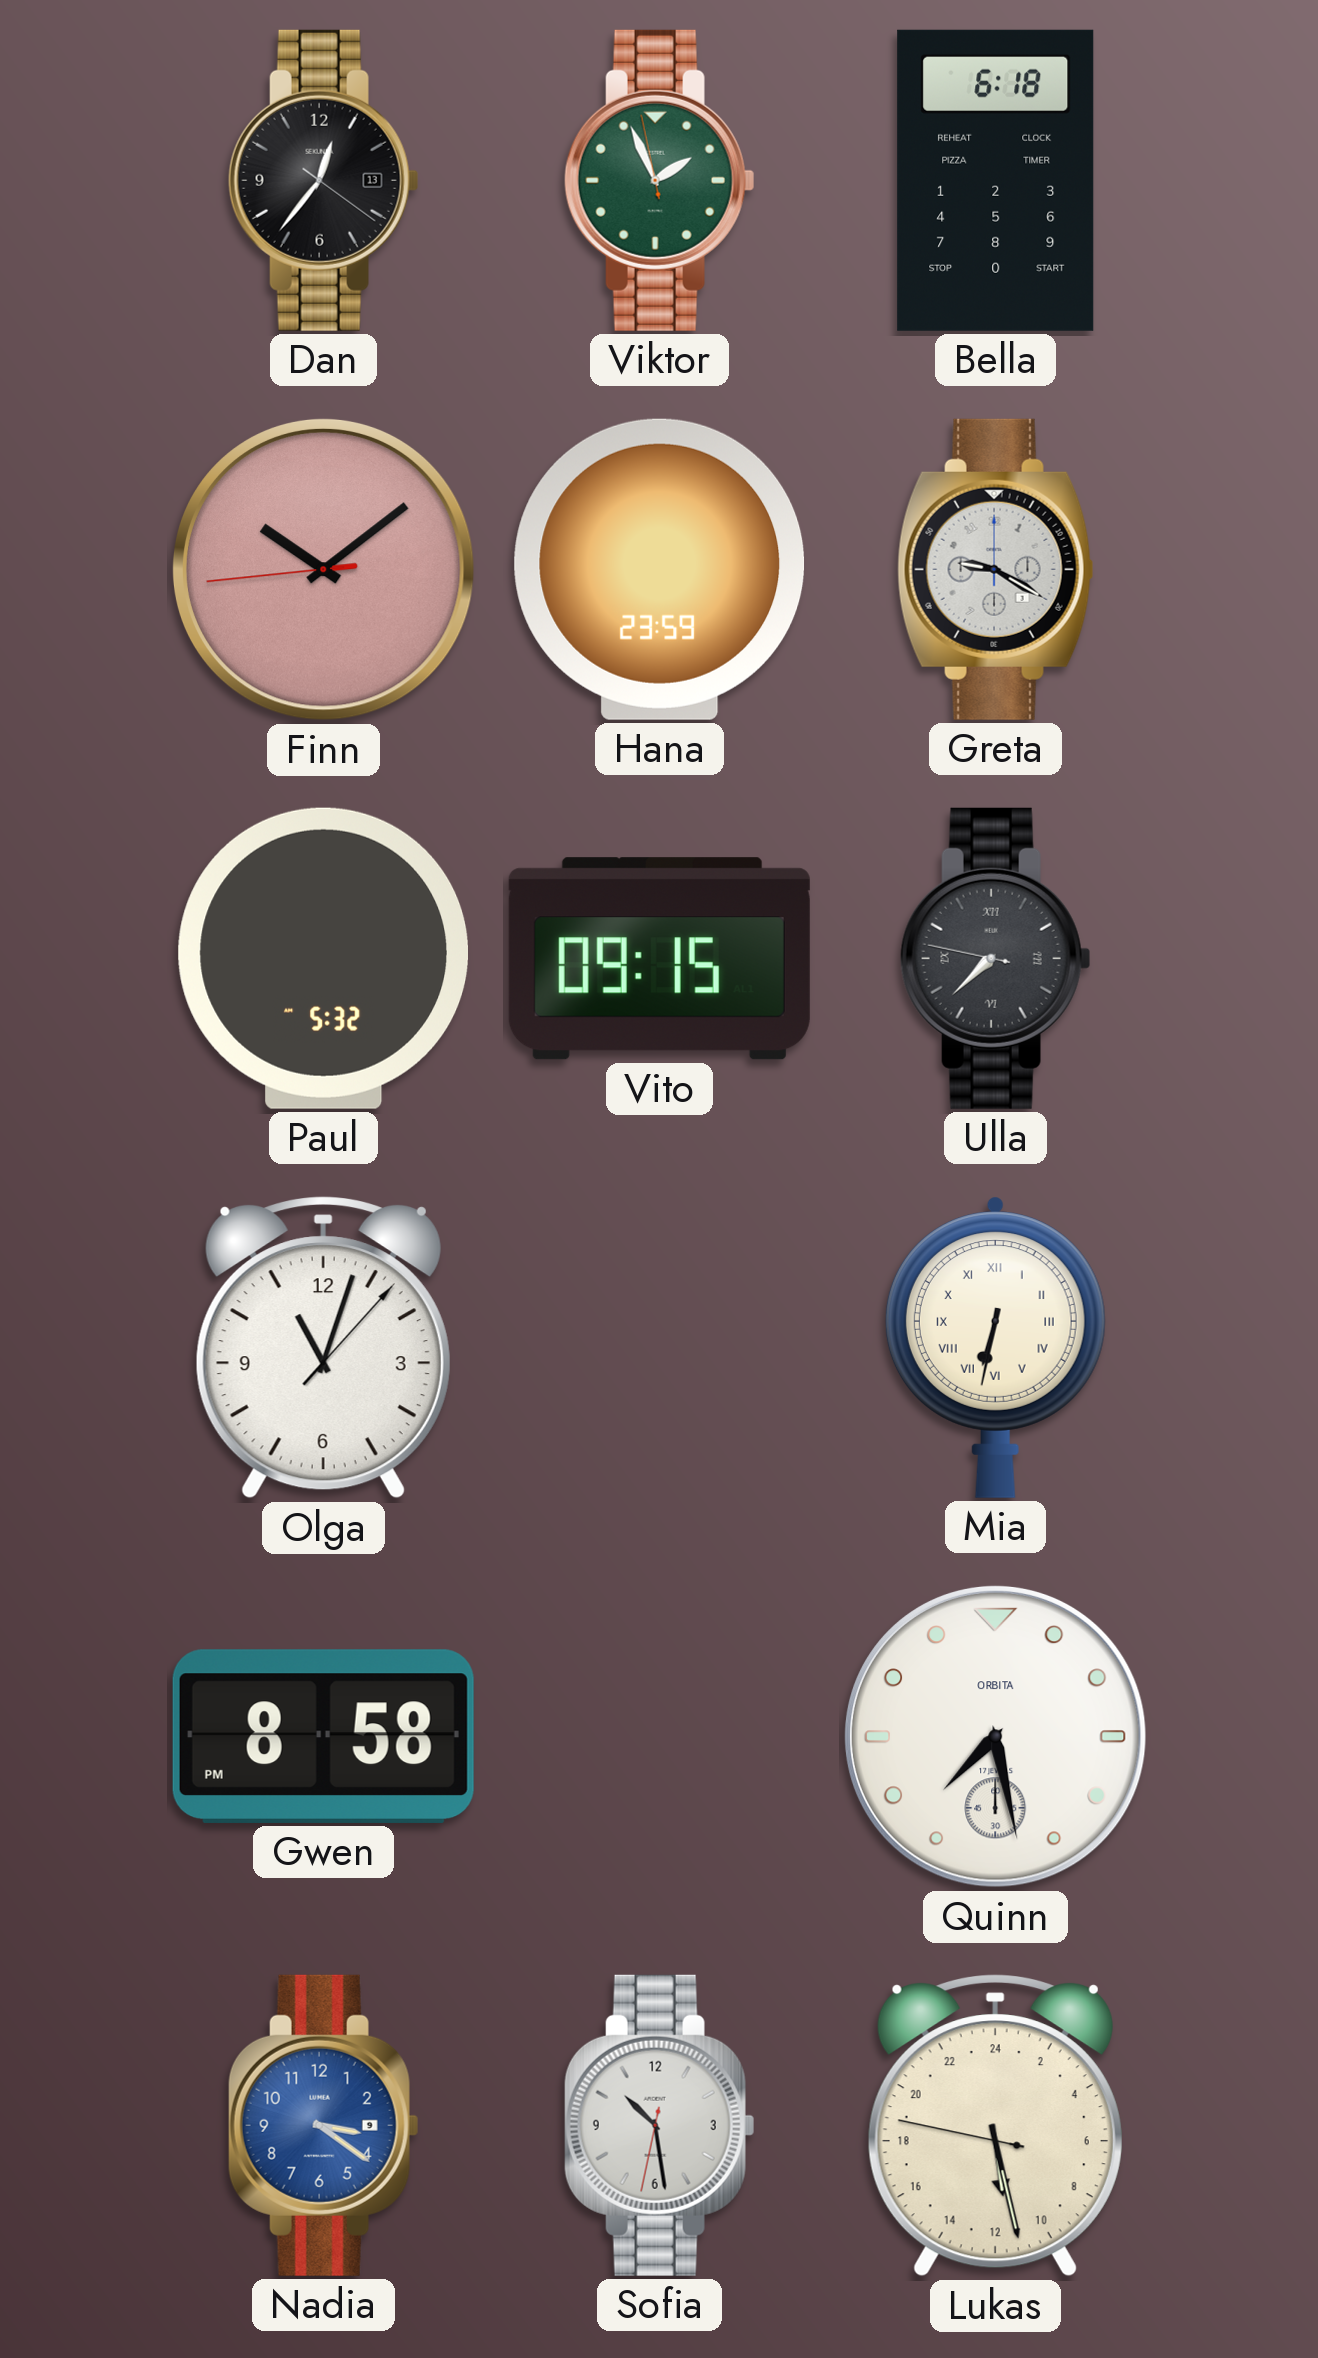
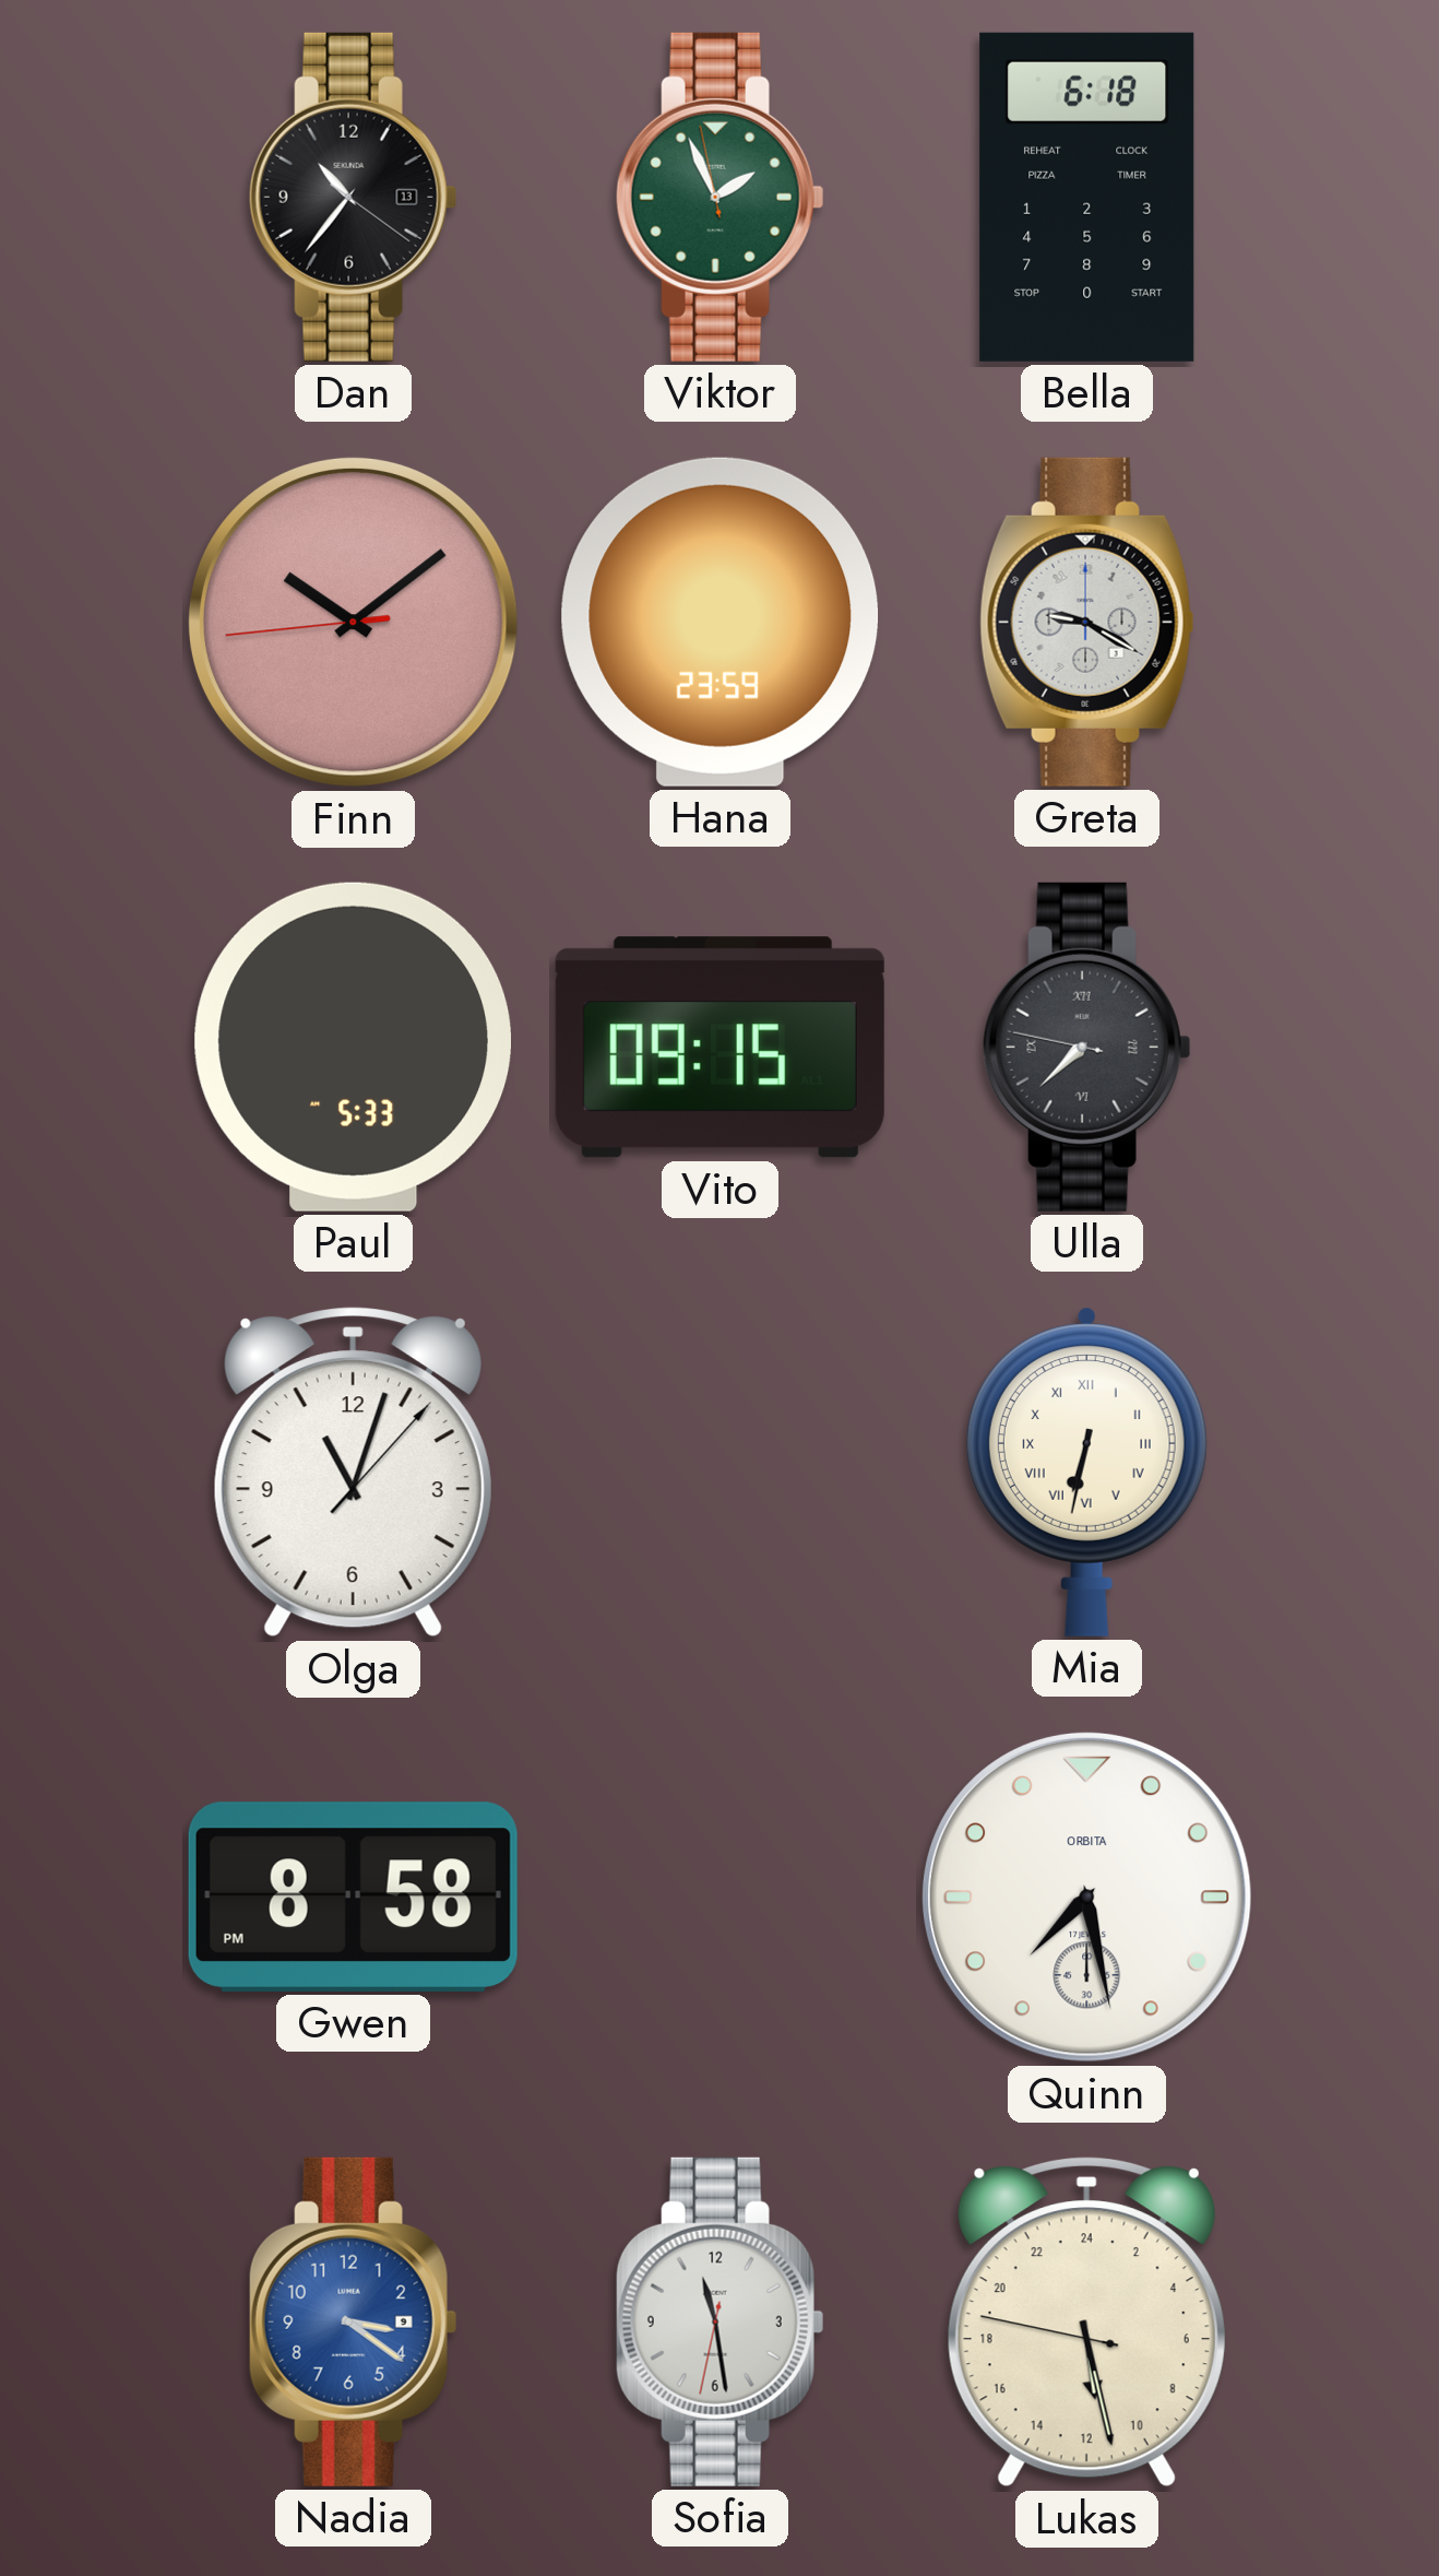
Dan: 12:36 -> 10:36
Paul: 5:32 -> 5:33
Sofia: 10:28 -> 11:28
